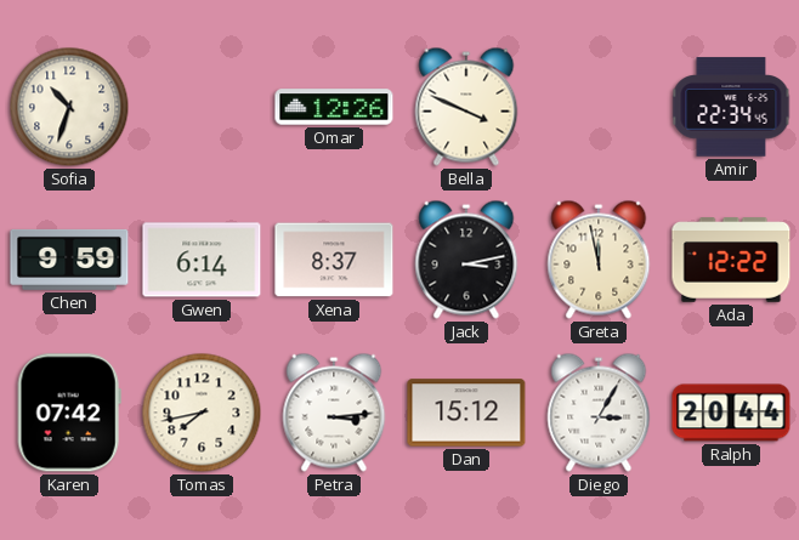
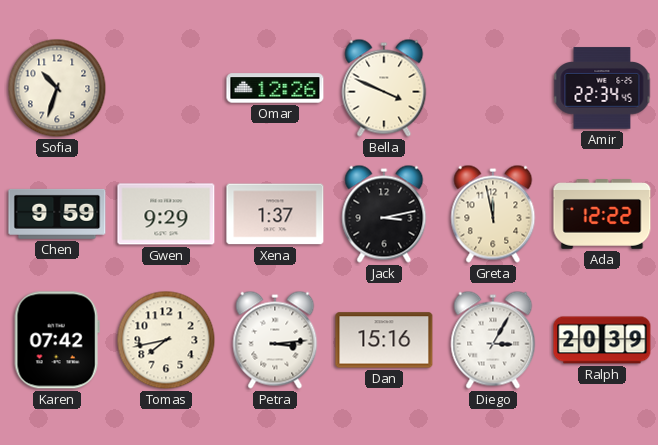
Gwen: 6:14 -> 9:29
Xena: 8:37 -> 1:37
Dan: 15:12 -> 15:16
Ralph: 20:44 -> 20:39
